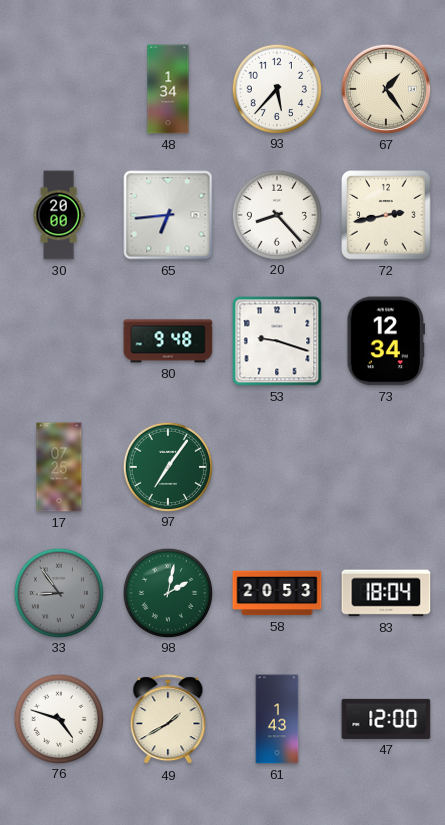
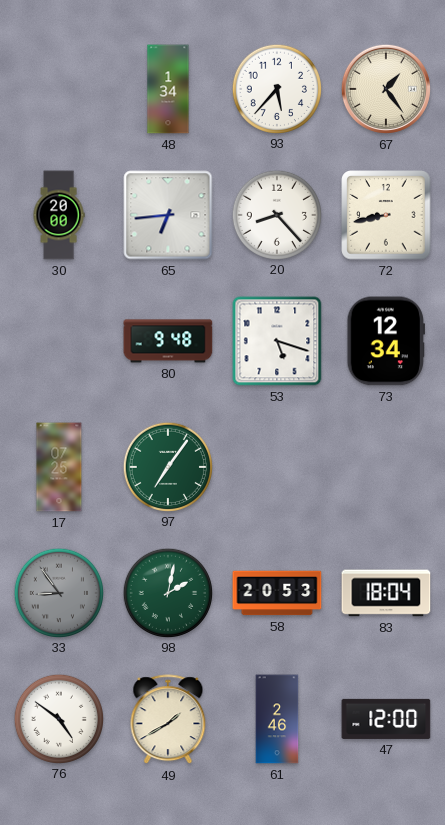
72: 2:43 -> 8:43
53: 9:18 -> 5:18
76: 4:48 -> 4:51
61: 1:43 -> 2:46
